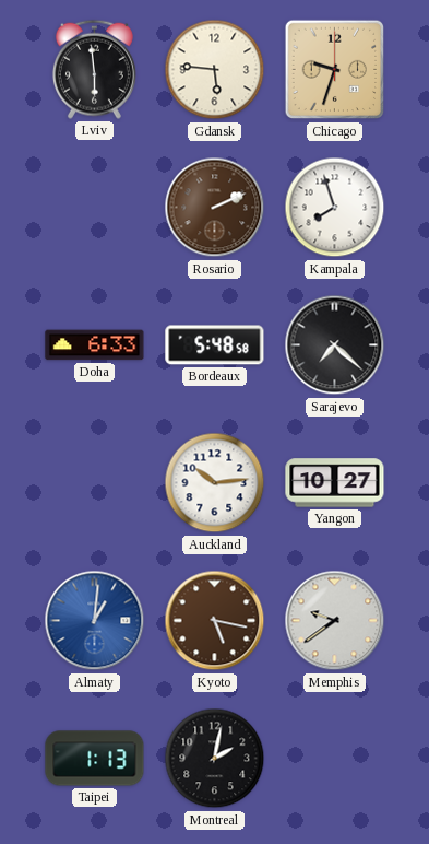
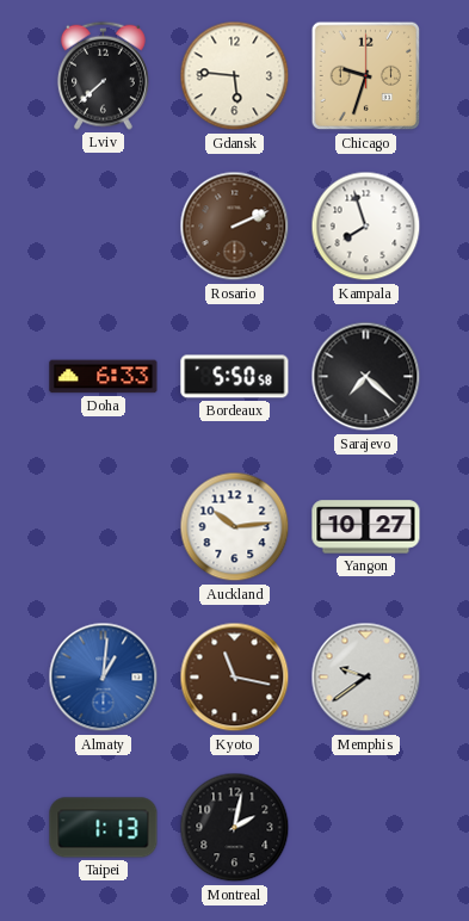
Lviv: 5:59 -> 7:38
Bordeaux: 5:48 -> 5:50
Kyoto: 5:17 -> 11:17
